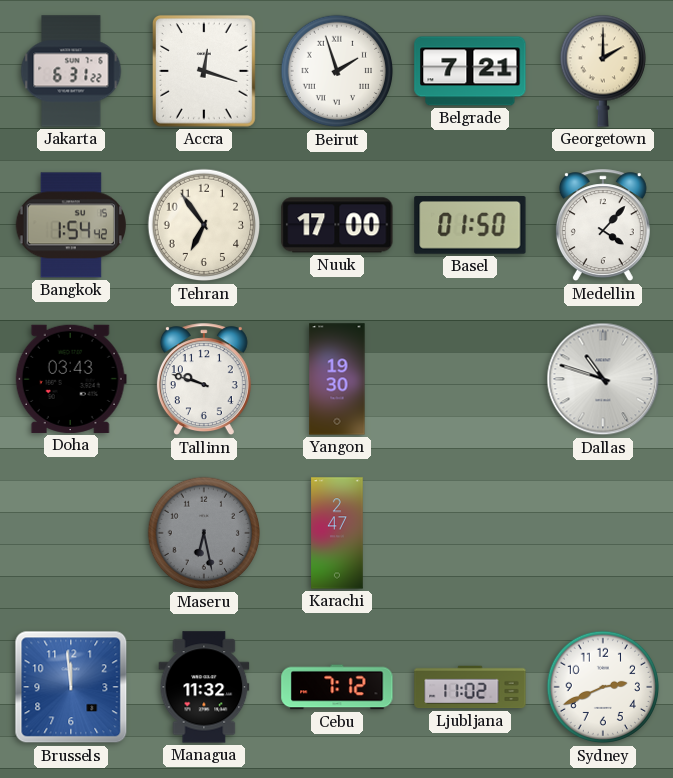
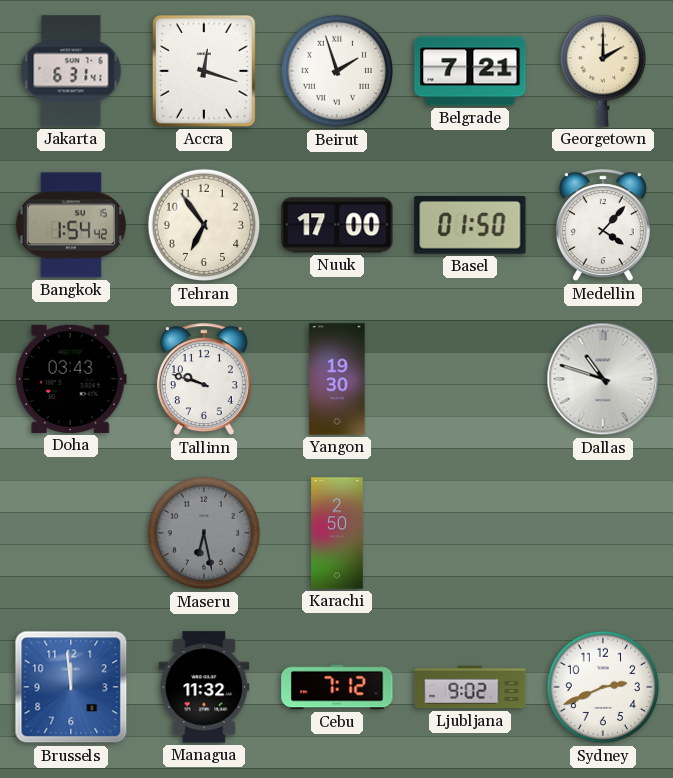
Jakarta: 6:31:22 -> 6:31:41
Karachi: 2:47 -> 2:50
Ljubljana: 11:02 -> 9:02
